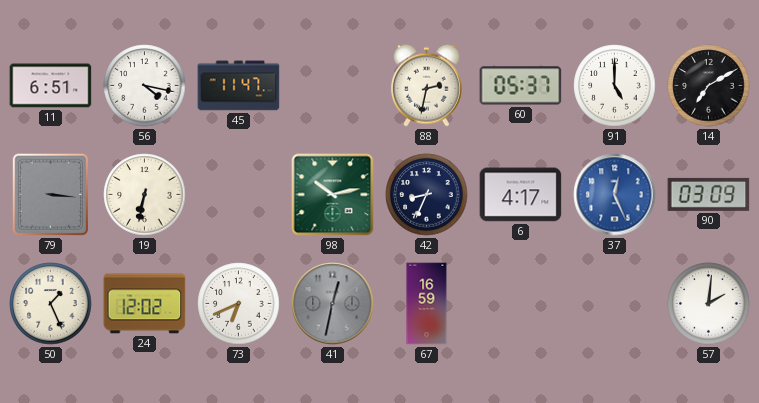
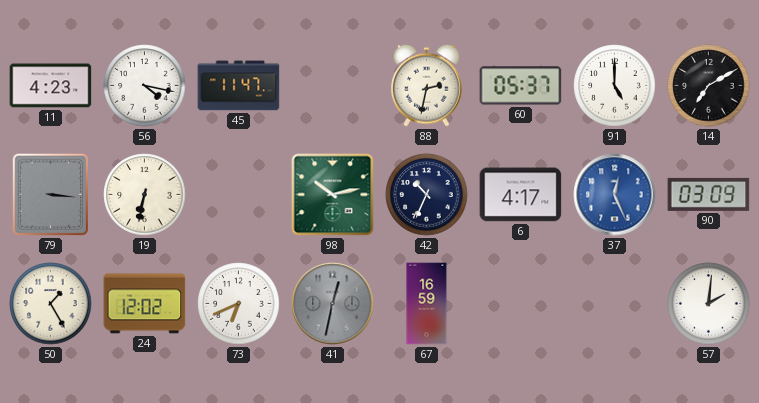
11: 6:51 -> 4:23
42: 8:34 -> 10:34
50: 1:26 -> 1:25
